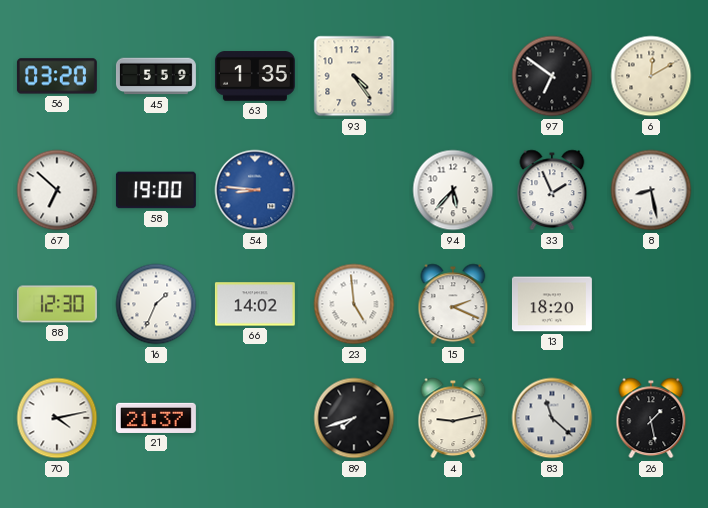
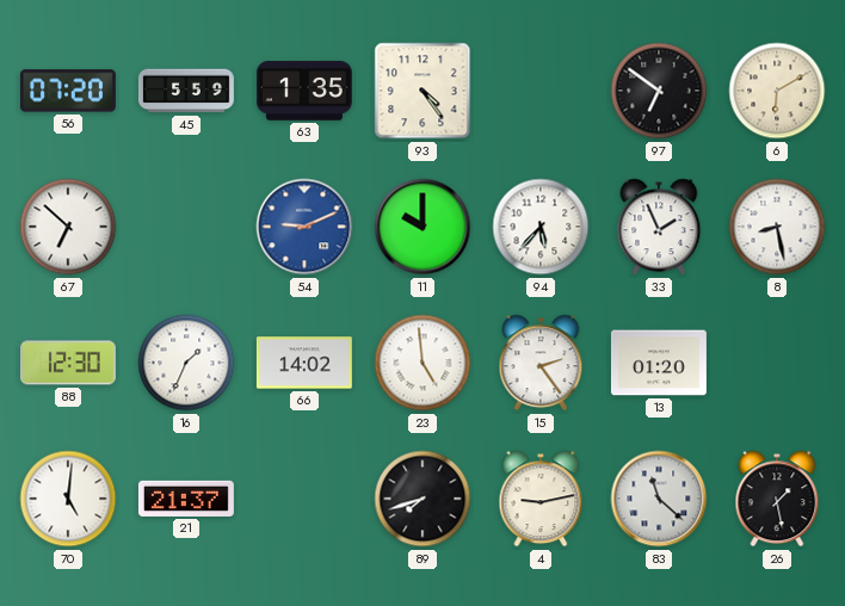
56: 03:20 -> 07:20
6: 12:10 -> 6:10
58: 19:00 -> none
54: 8:46 -> 9:11
11: none -> 10:00
15: 2:19 -> 2:24
13: 18:20 -> 01:20
70: 4:13 -> 5:01
